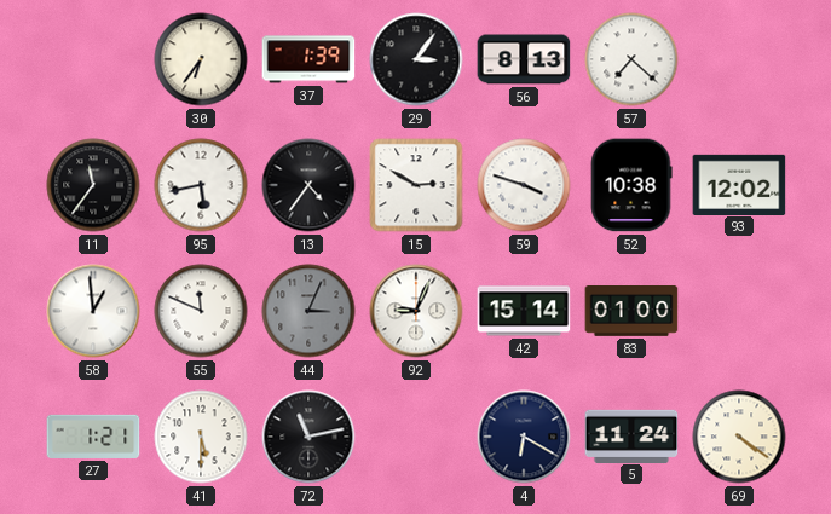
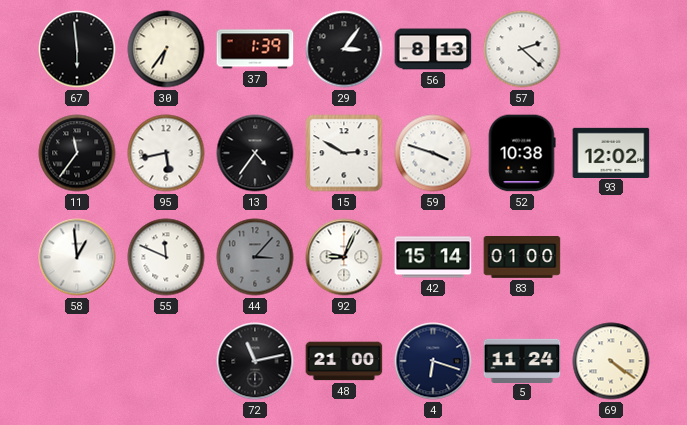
67: none -> 5:59
57: 7:22 -> 2:22
44: 3:04 -> 3:07
27: 1:21 -> none
41: 5:30 -> none
48: none -> 21:00
4: 6:20 -> 6:18
